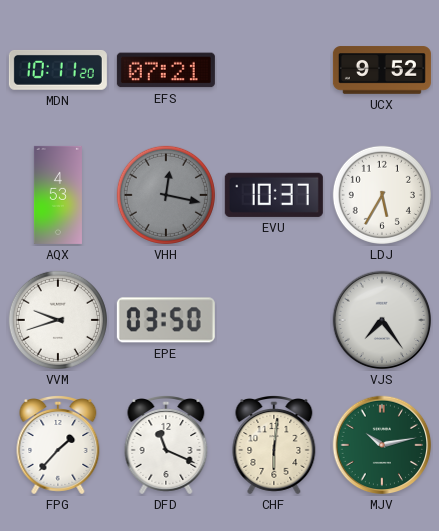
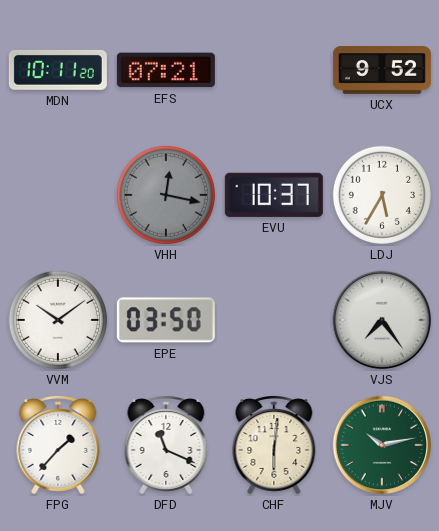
AQX: 4:53 -> none
VVM: 9:42 -> 10:09
